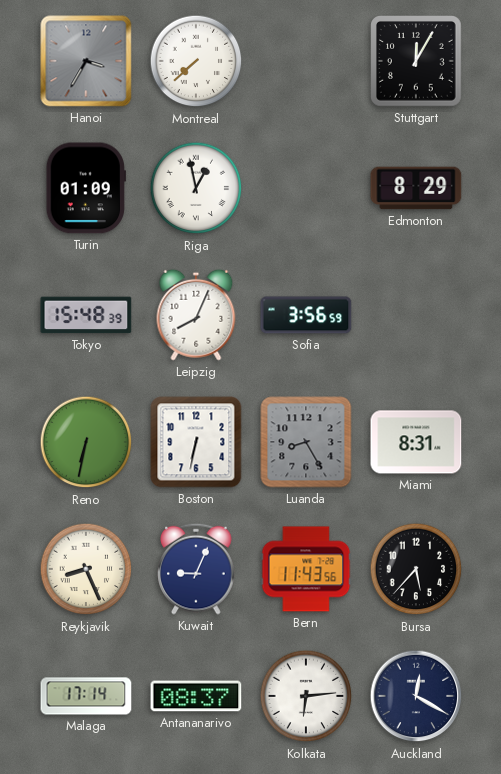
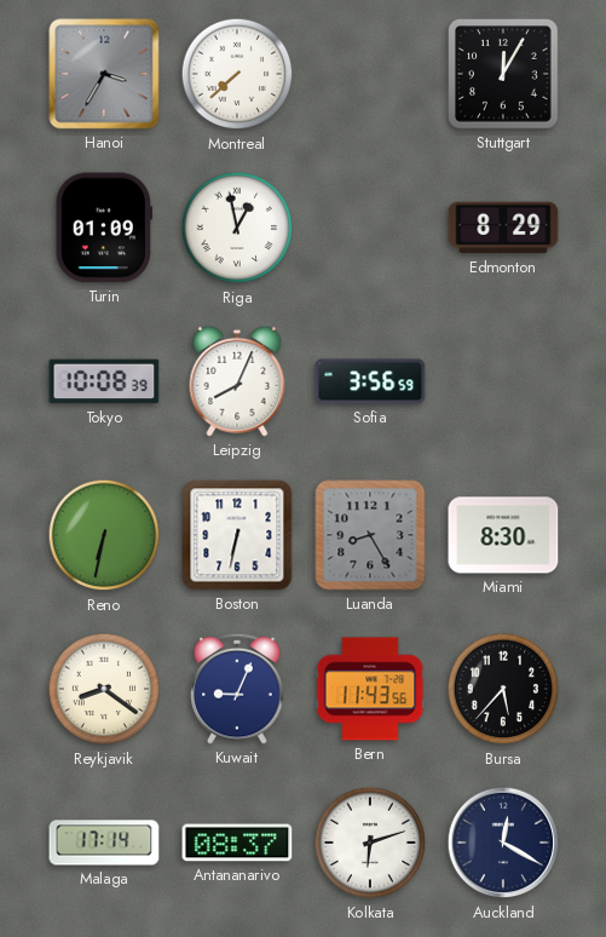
Tokyo: 15:48 -> 10:08
Miami: 8:31 -> 8:30
Reykjavik: 8:26 -> 8:21
Kolkata: 6:14 -> 6:12
